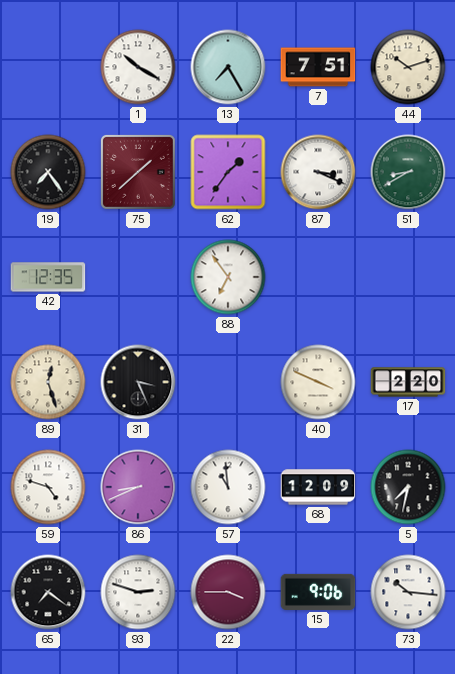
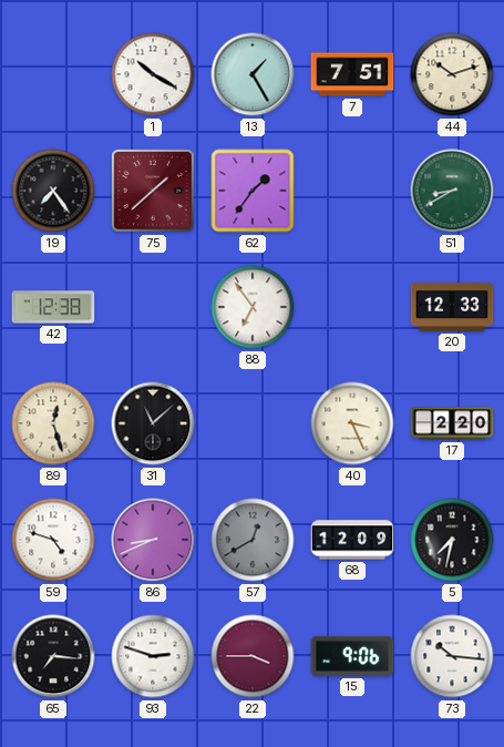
13: 7:25 -> 1:25
87: 3:19 -> none
42: 12:35 -> 12:38
20: none -> 12:33
31: 3:26 -> 11:08
40: 3:49 -> 3:26
57: 10:59 -> 12:40
57 dial: white -> grey
65: 7:21 -> 7:16
